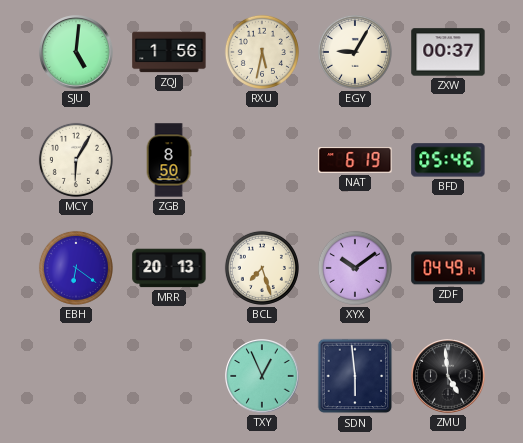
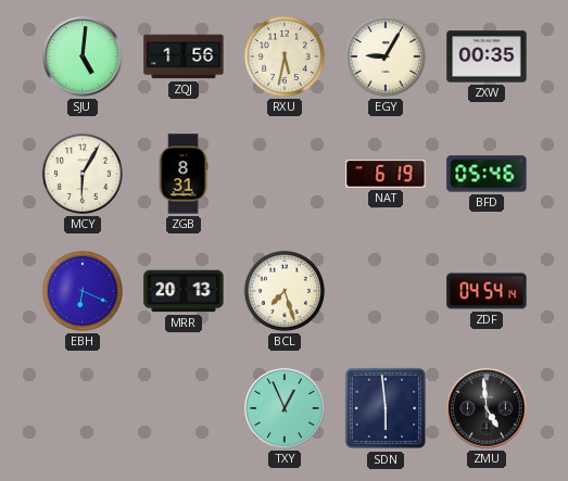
ZXW: 00:37 -> 00:35
ZGB: 8:50 -> 8:31
EBH: 6:21 -> 6:19
XYX: 10:09 -> none
ZDF: 04:49 -> 04:54
